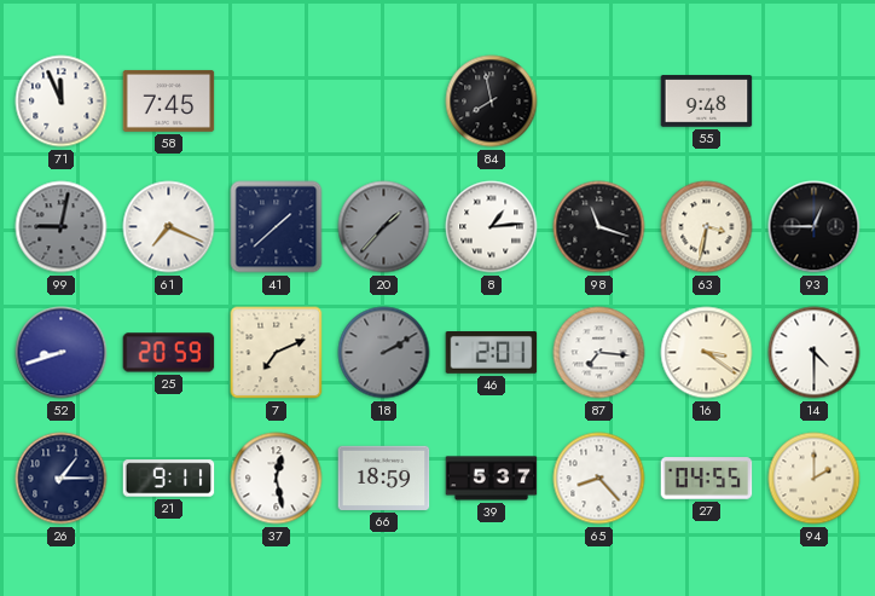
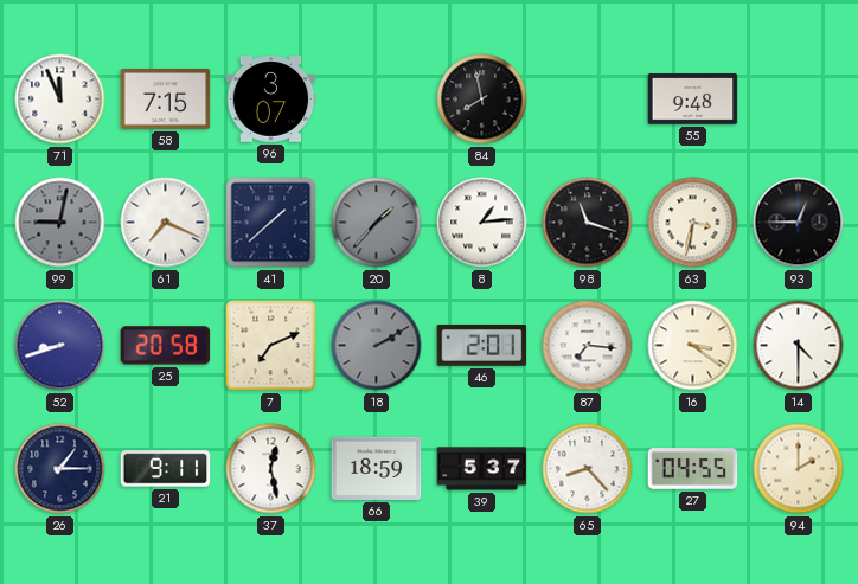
58: 7:45 -> 7:15
96: none -> 3:07
25: 20:59 -> 20:58
